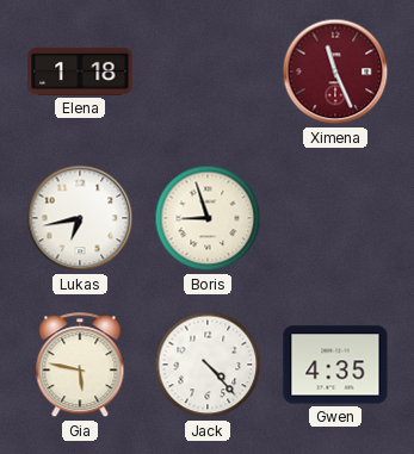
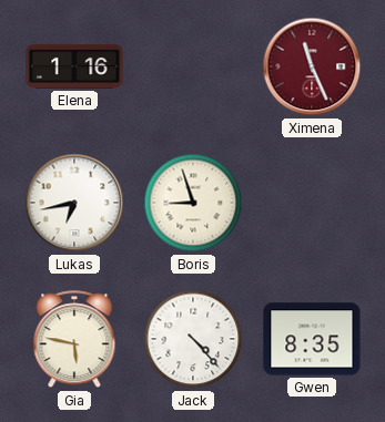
Elena: 1:18 -> 1:16
Gwen: 4:35 -> 8:35
